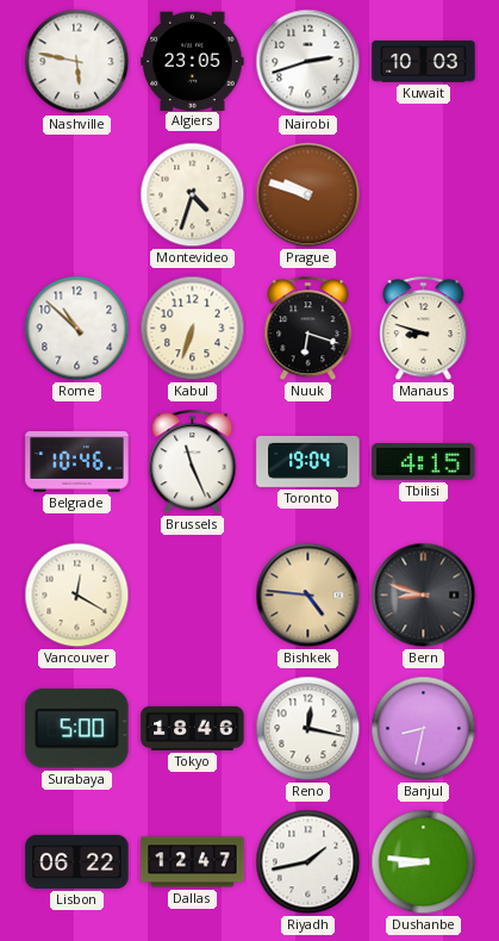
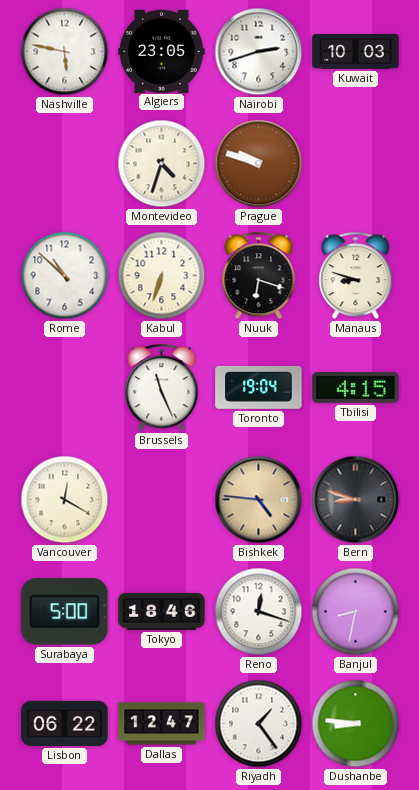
Belgrade: 10:46 -> none
Reno: 12:17 -> 12:18
Riyadh: 1:43 -> 1:24
